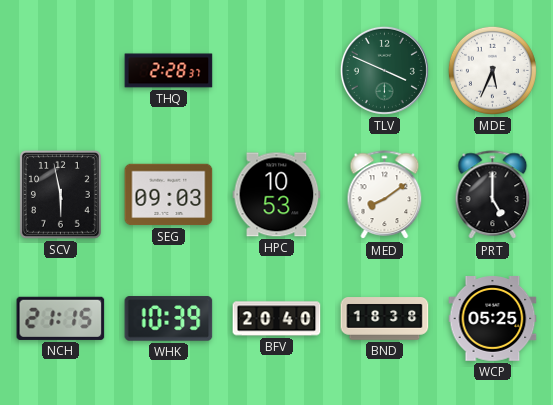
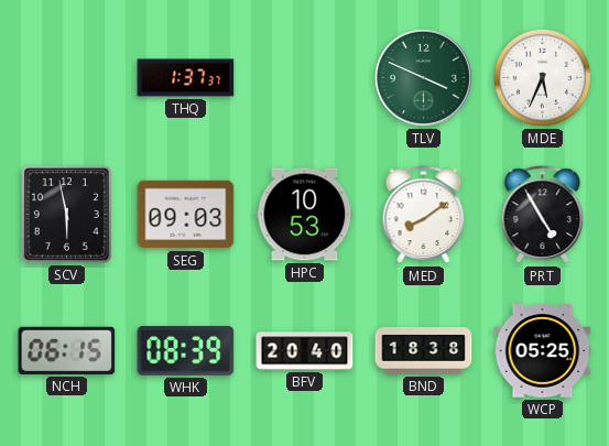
THQ: 2:28 -> 1:37
PRT: 5:00 -> 4:55
NCH: 21:15 -> 06:15
WHK: 10:39 -> 08:39
